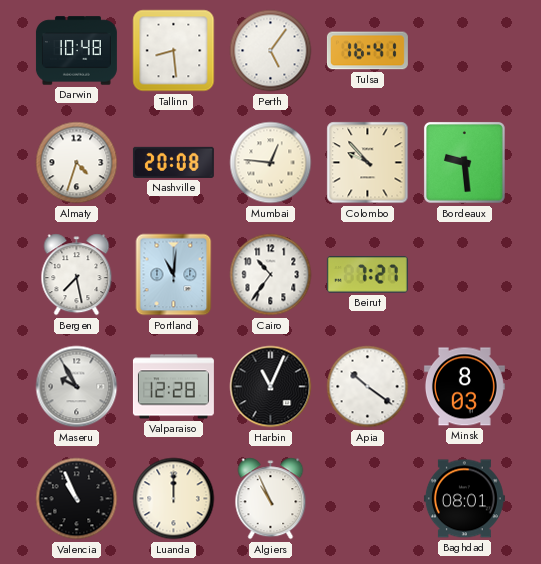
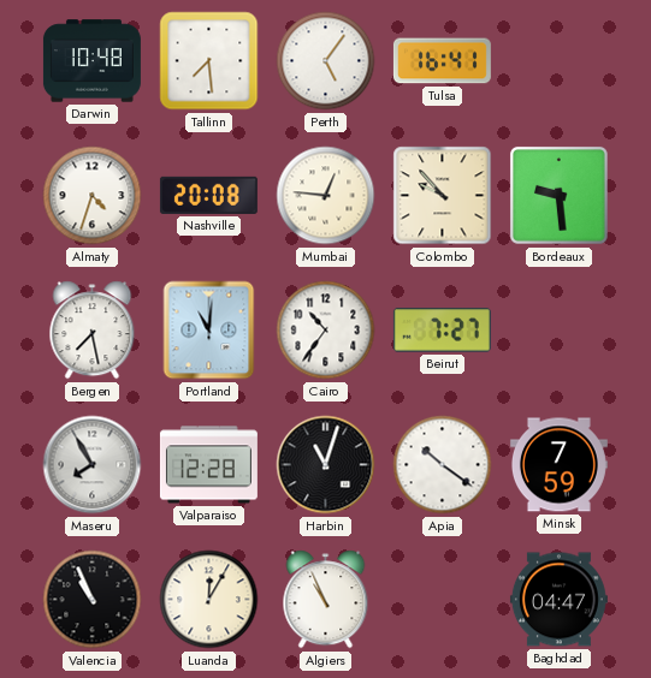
Tallinn: 8:29 -> 7:29
Maseru: 9:55 -> 7:55
Harbin: 11:04 -> 11:03
Minsk: 8:03 -> 7:59
Luanda: 12:00 -> 12:05
Baghdad: 08:01 -> 04:47
